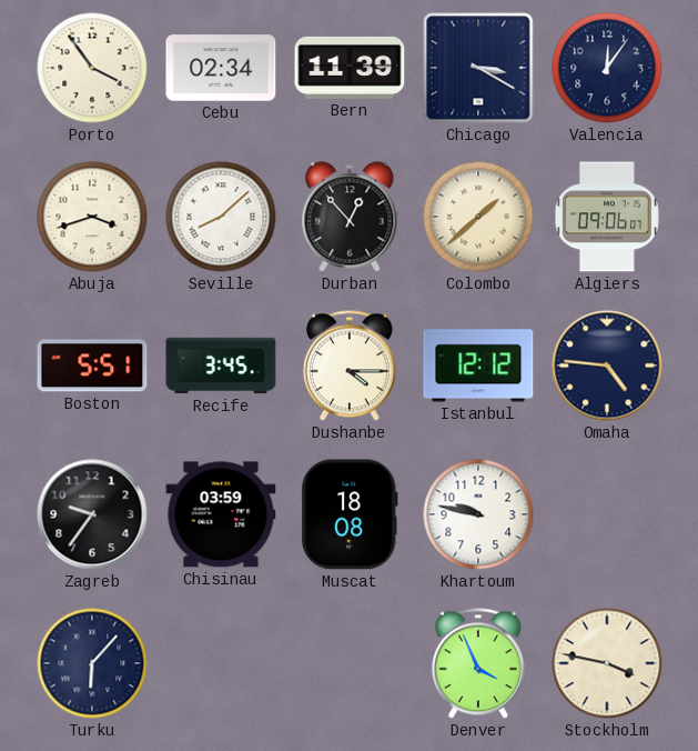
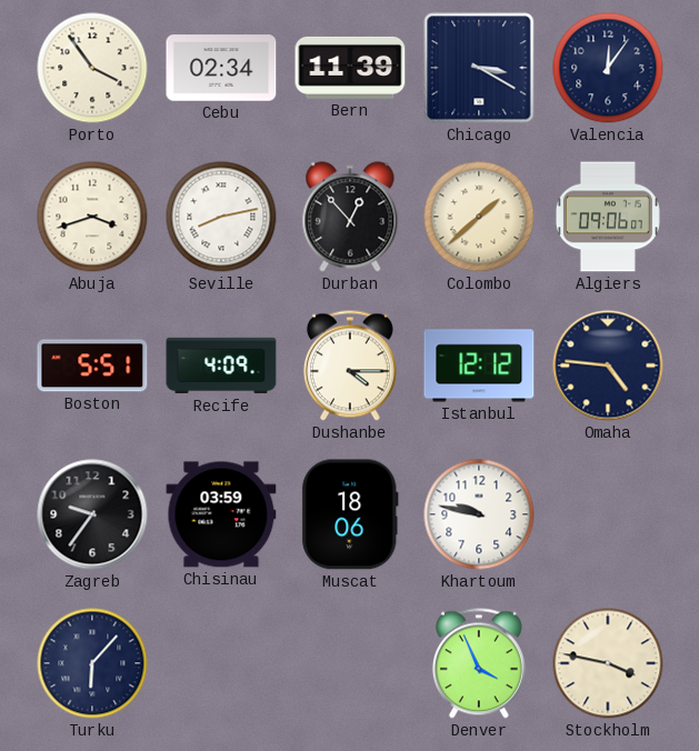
Seville: 8:08 -> 8:13
Recife: 3:45 -> 4:09
Muscat: 18:08 -> 18:06
